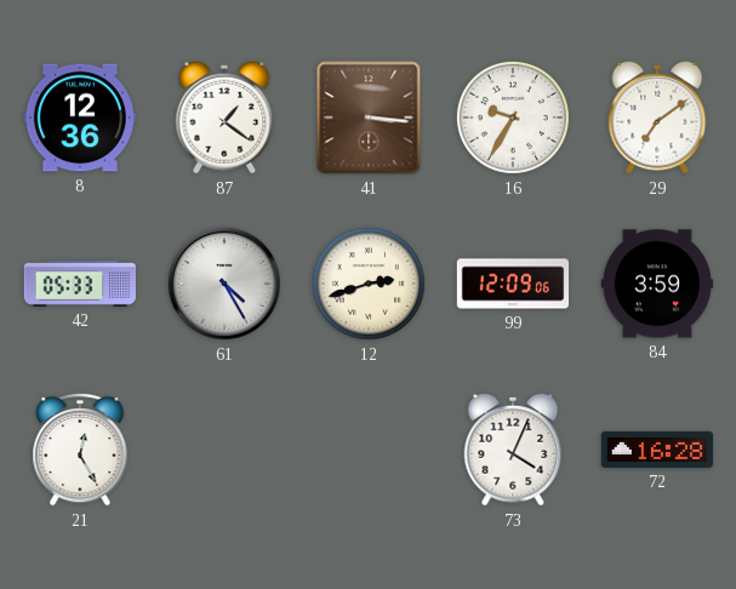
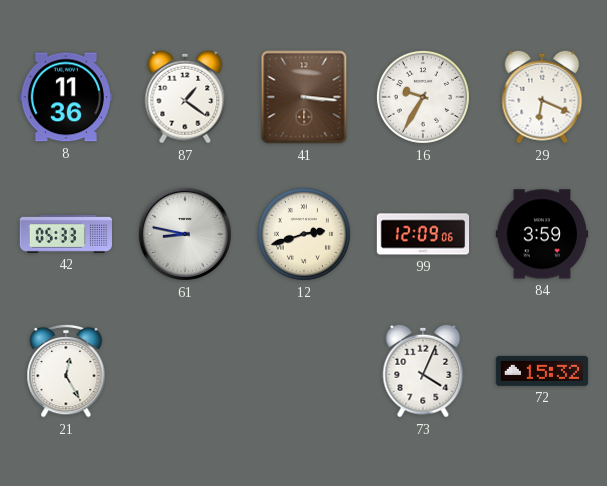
8: 12:36 -> 11:36
29: 7:09 -> 6:19
61: 4:25 -> 8:47
72: 16:28 -> 15:32
